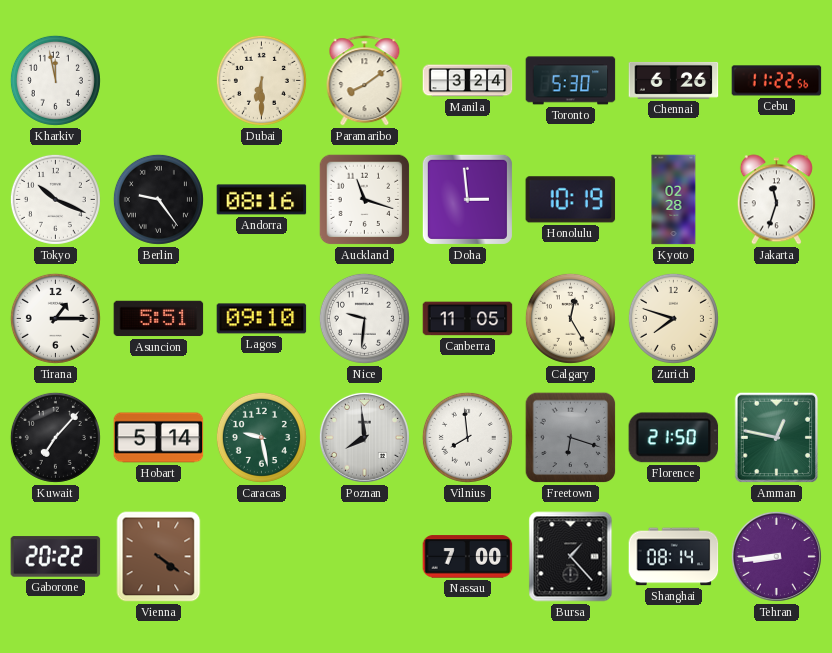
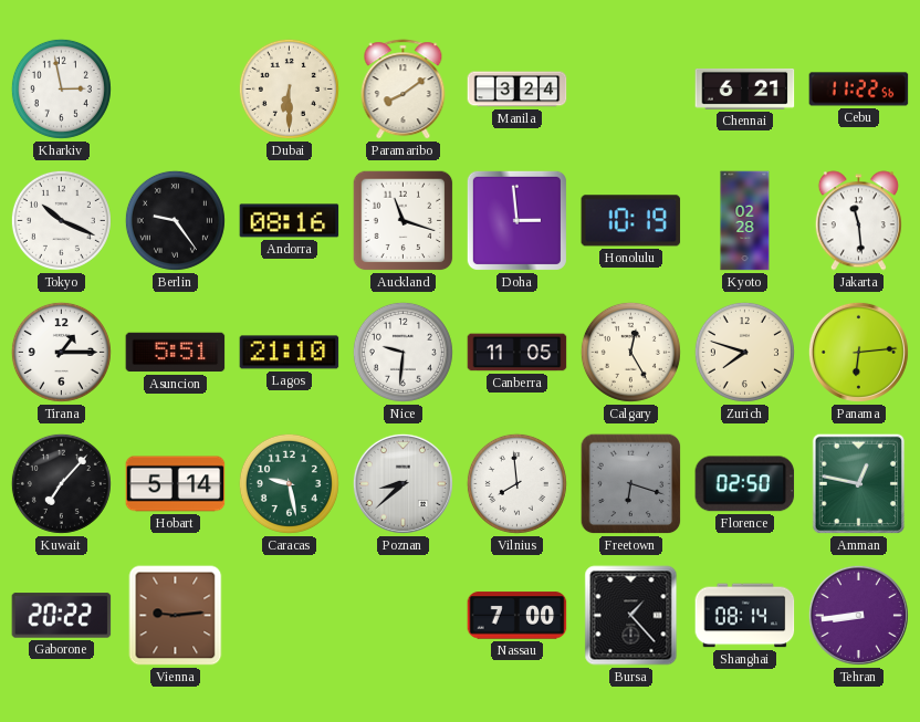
Kharkiv: 11:58 -> 2:58
Toronto: 5:30 -> none
Chennai: 6:26 -> 6:21
Jakarta: 11:33 -> 11:29
Lagos: 09:10 -> 21:10
Panama: none -> 6:14
Poznan: 7:59 -> 8:38
Florence: 21:50 -> 02:50
Vienna: 4:21 -> 9:14
